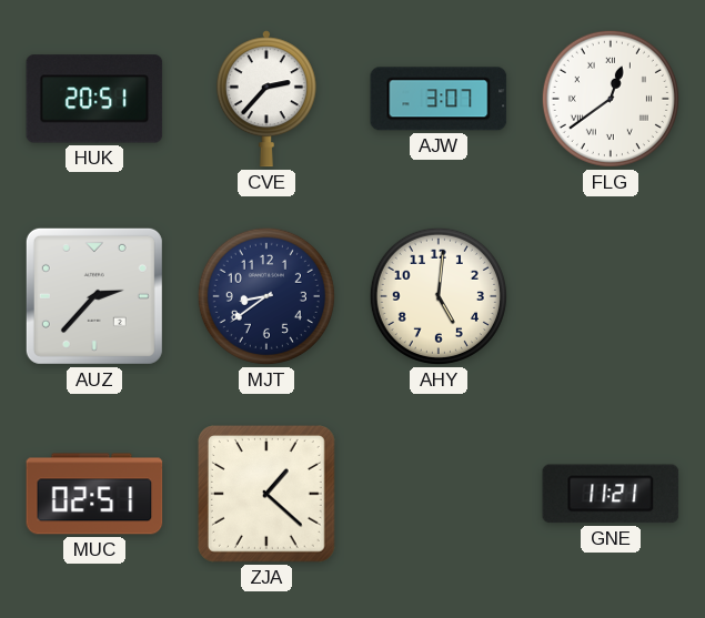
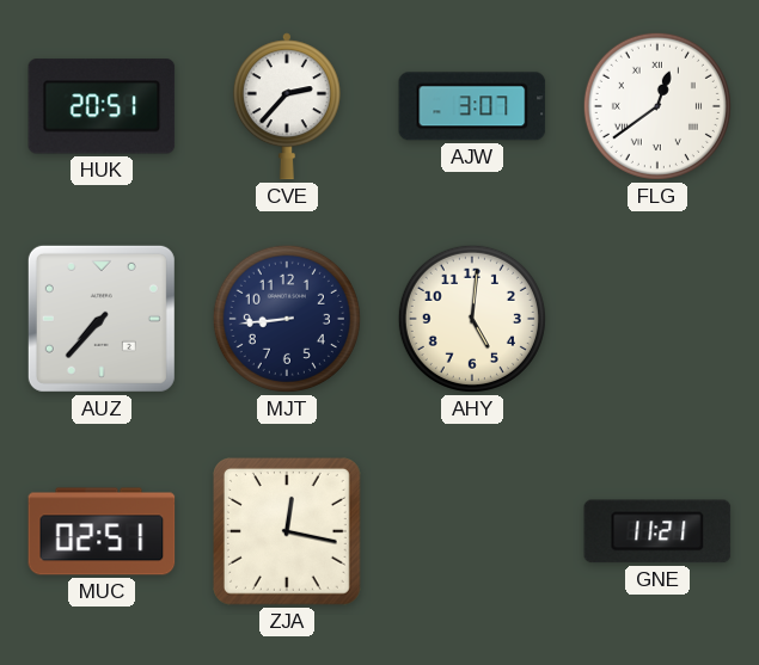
AUZ: 2:37 -> 7:37
MJT: 8:39 -> 8:44
ZJA: 1:22 -> 12:17
